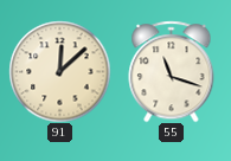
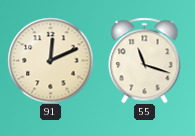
91: 12:08 -> 12:11
